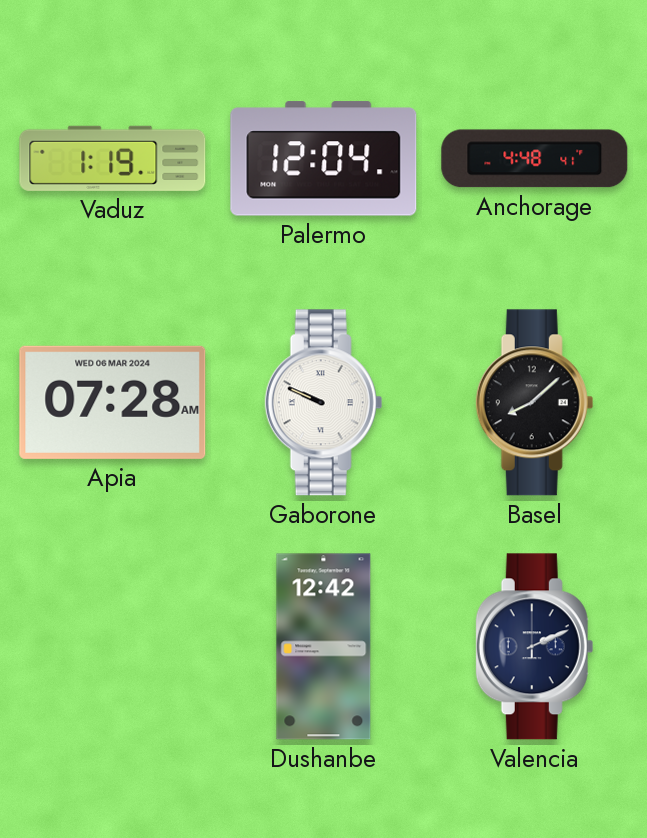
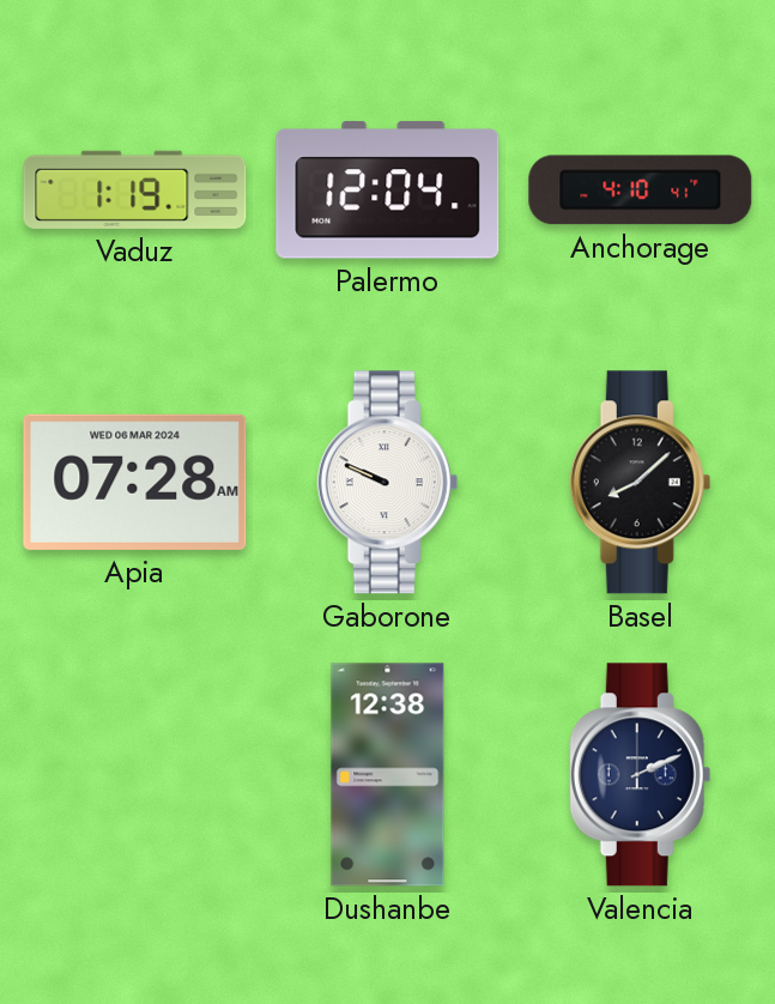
Anchorage: 4:48 -> 4:10
Dushanbe: 12:42 -> 12:38
